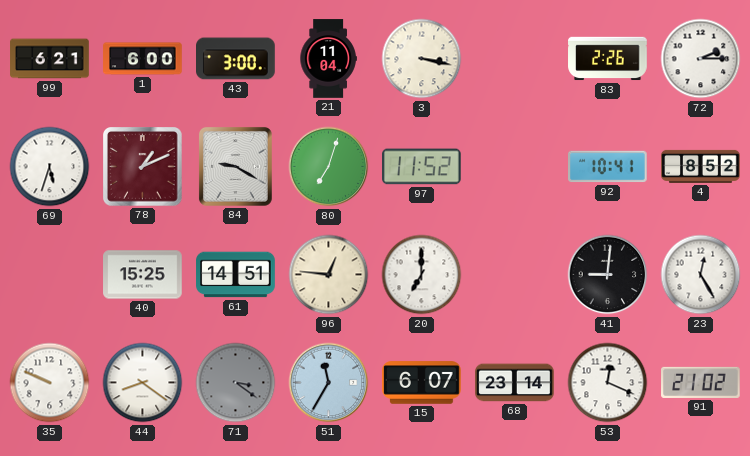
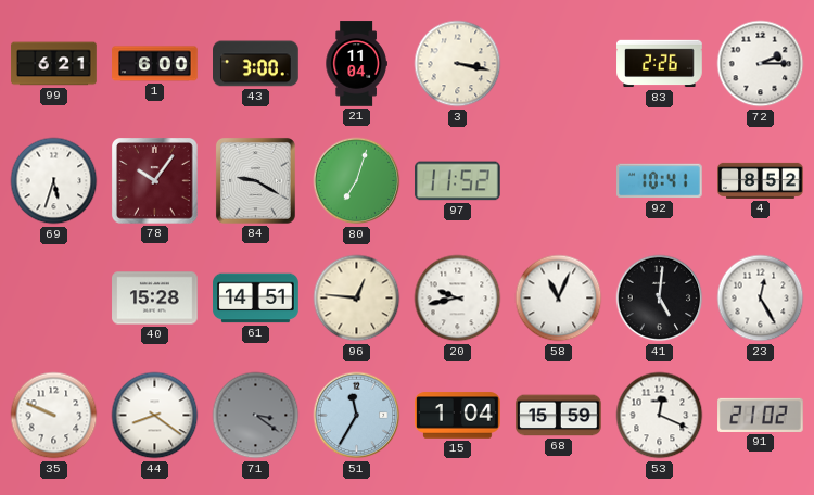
78: 1:11 -> 10:06
40: 15:25 -> 15:28
20: 7:00 -> 9:43
58: none -> 11:04
41: 9:01 -> 5:01
15: 6:07 -> 1:04
68: 23:14 -> 15:59
